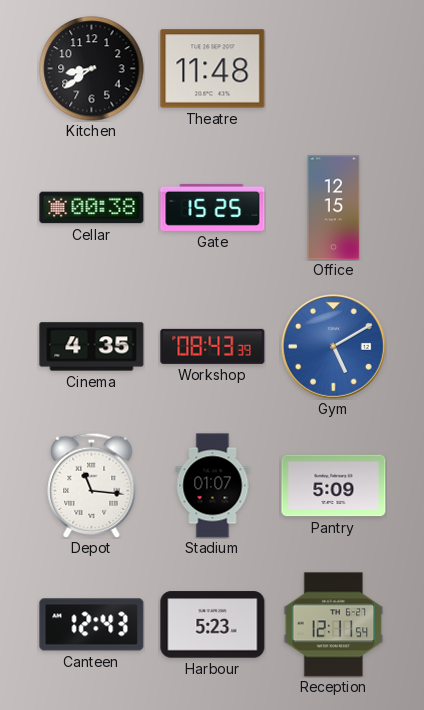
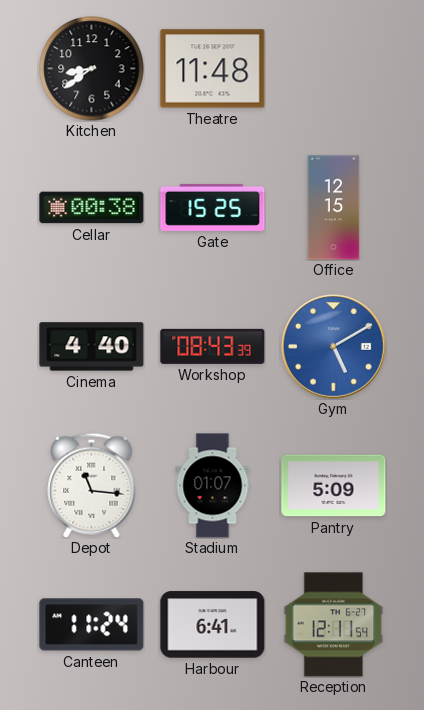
Cinema: 4:35 -> 4:40
Canteen: 12:43 -> 11:24
Harbour: 5:23 -> 6:41
